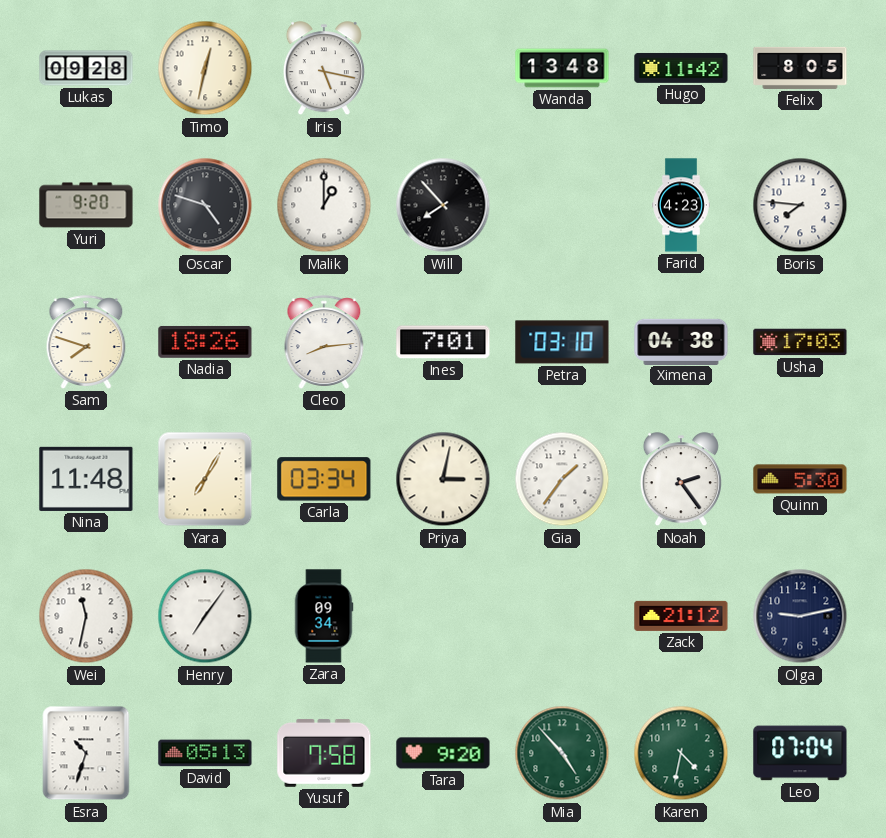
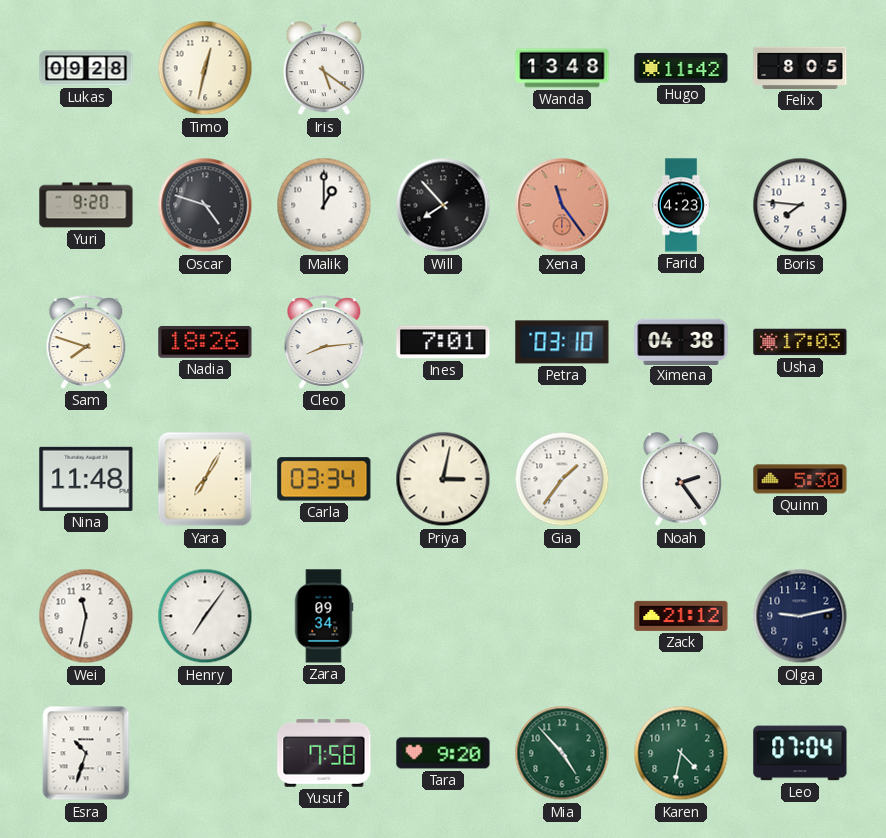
Iris: 5:17 -> 5:21
Xena: none -> 11:24
David: 05:13 -> none
